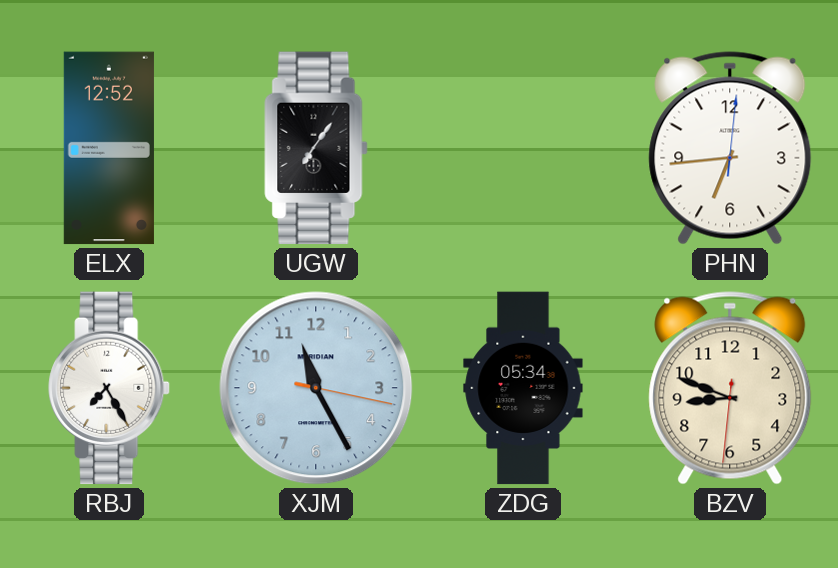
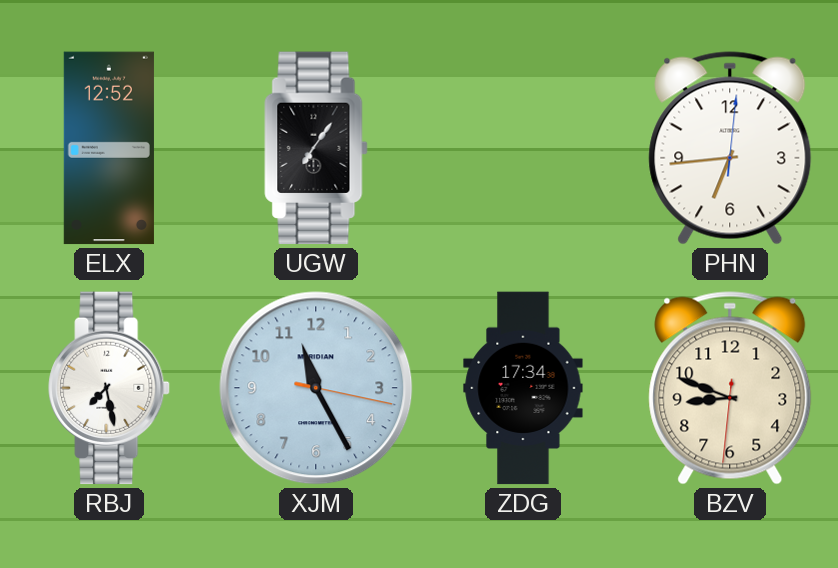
RBJ: 7:25 -> 7:28
ZDG: 05:34 -> 17:34
